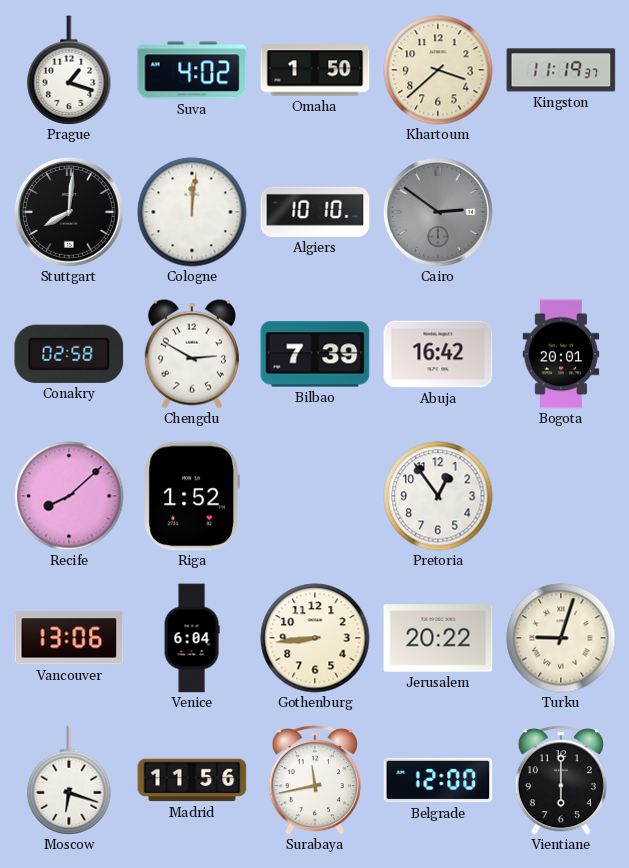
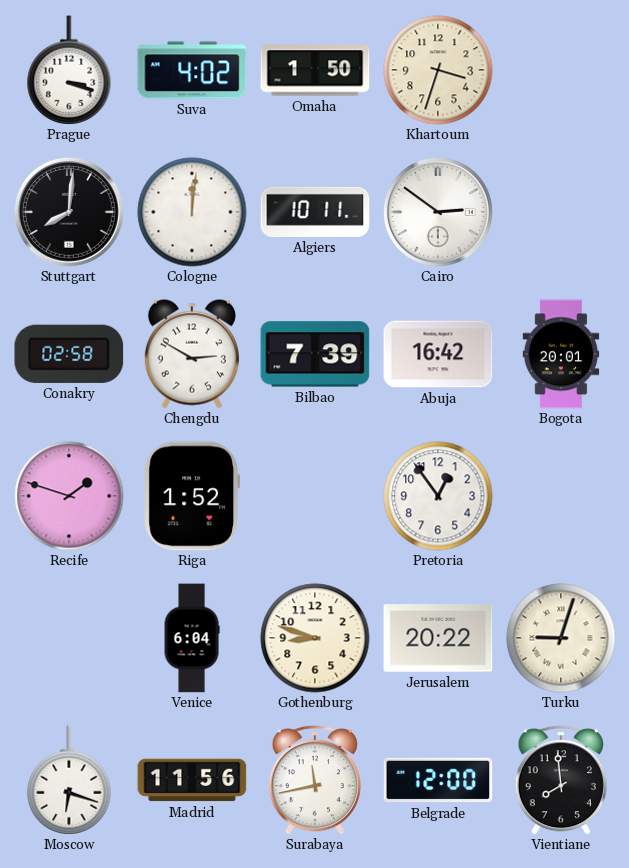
Prague: 1:18 -> 3:18
Khartoum: 3:38 -> 3:33
Kingston: 11:19 -> none
Algiers: 10:10 -> 10:11
Cairo dial: grey -> white
Recife: 8:08 -> 1:48
Vancouver: 13:06 -> none
Gothenburg: 8:44 -> 8:48
Vientiane: 6:00 -> 7:59
